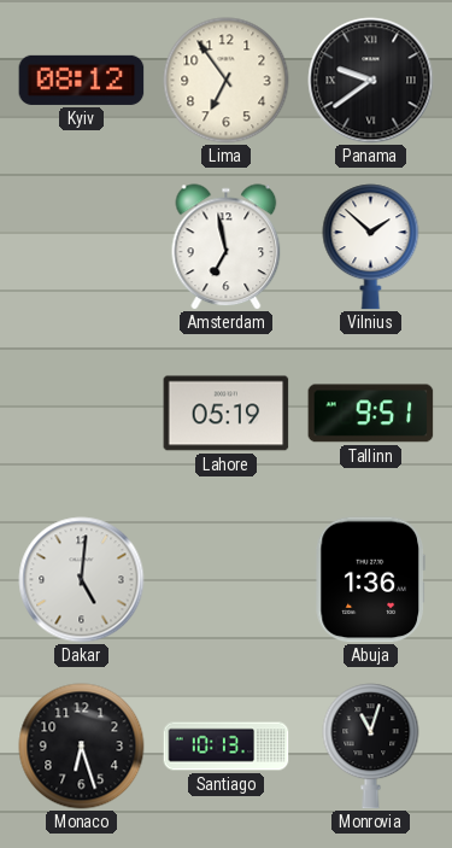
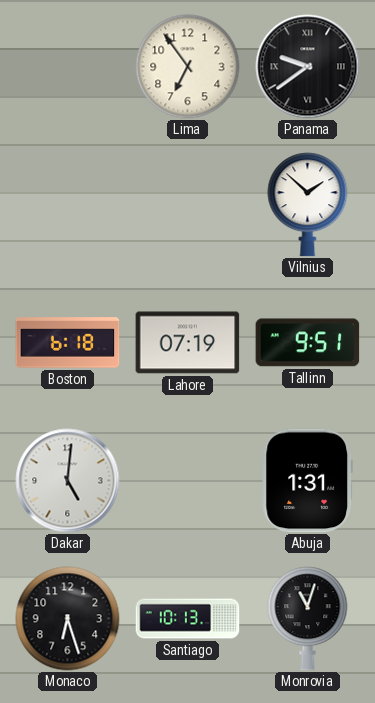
Kyiv: 08:12 -> none
Amsterdam: 6:58 -> none
Boston: none -> 6:18
Lahore: 05:19 -> 07:19
Abuja: 1:36 -> 1:31
